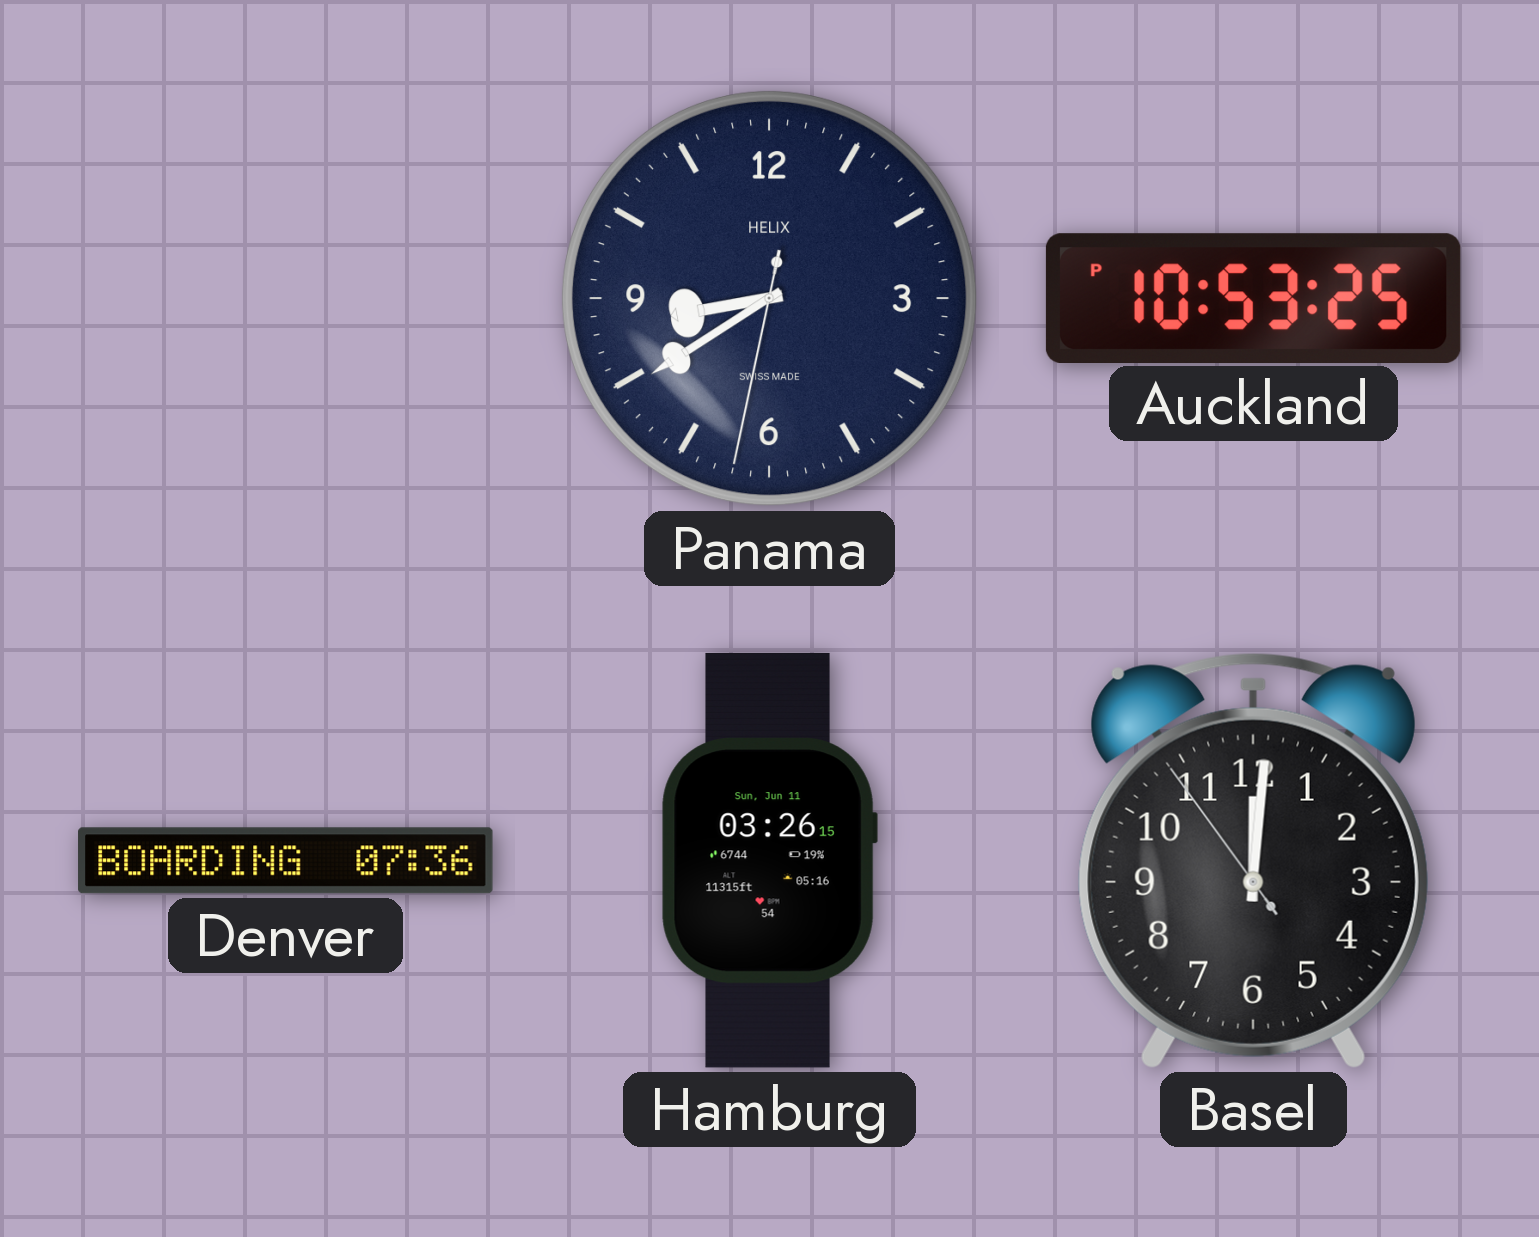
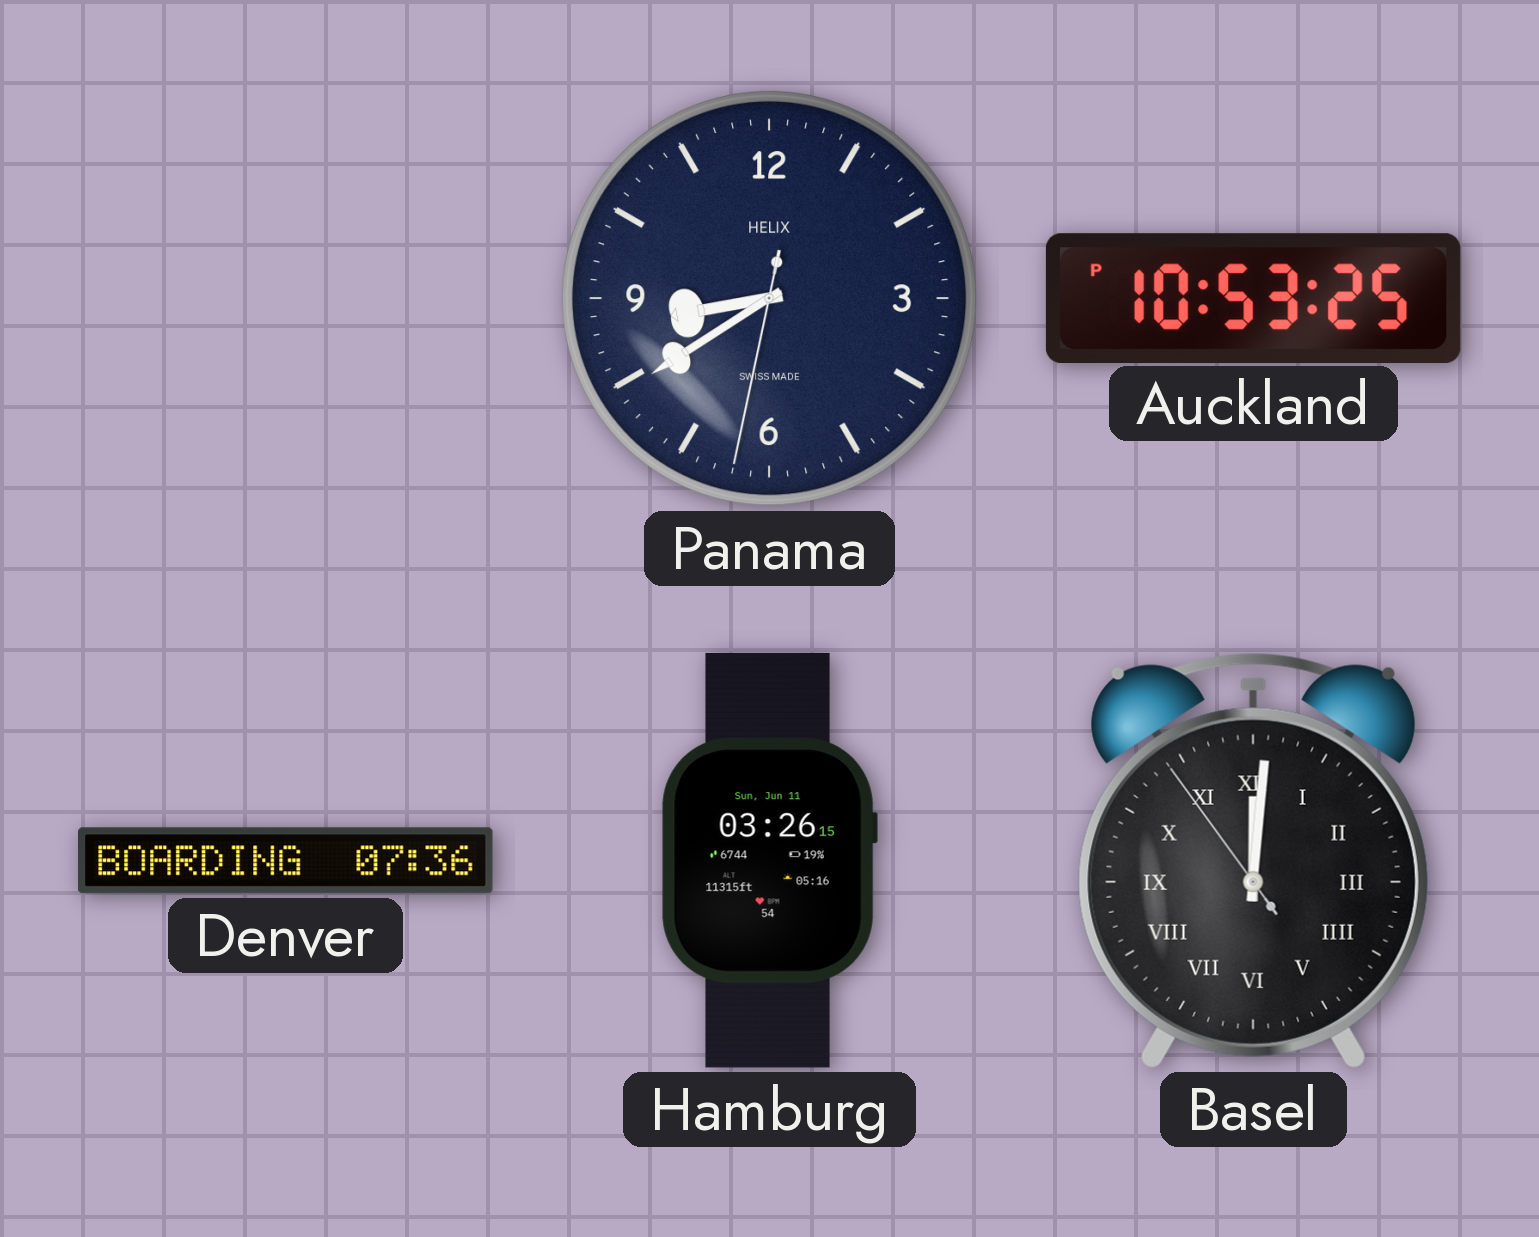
Basel numerals: Arabic -> Roman
